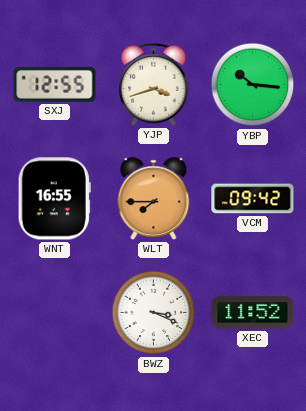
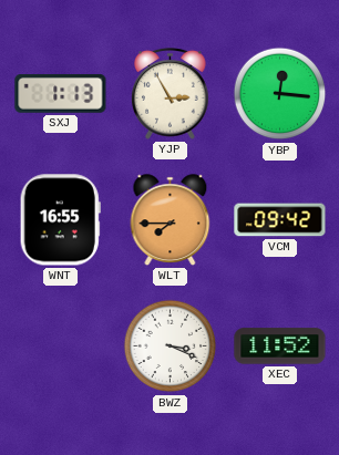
SXJ: 12:55 -> 1:13
YJP: 3:42 -> 2:55
YBP: 10:16 -> 12:16
